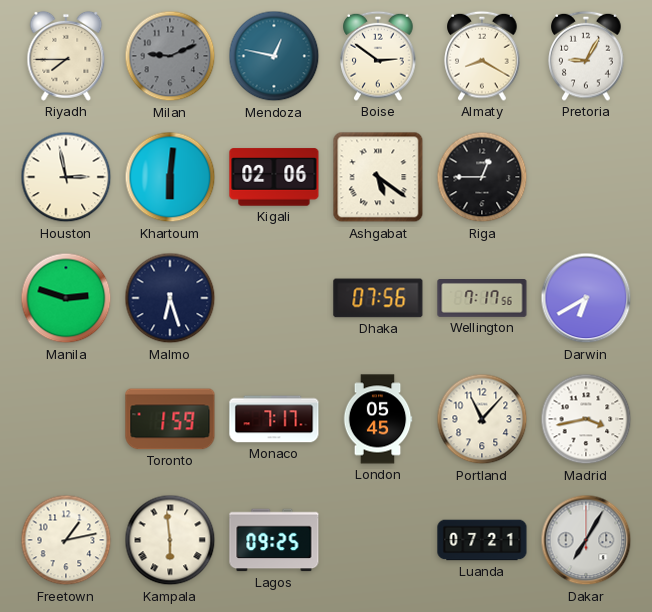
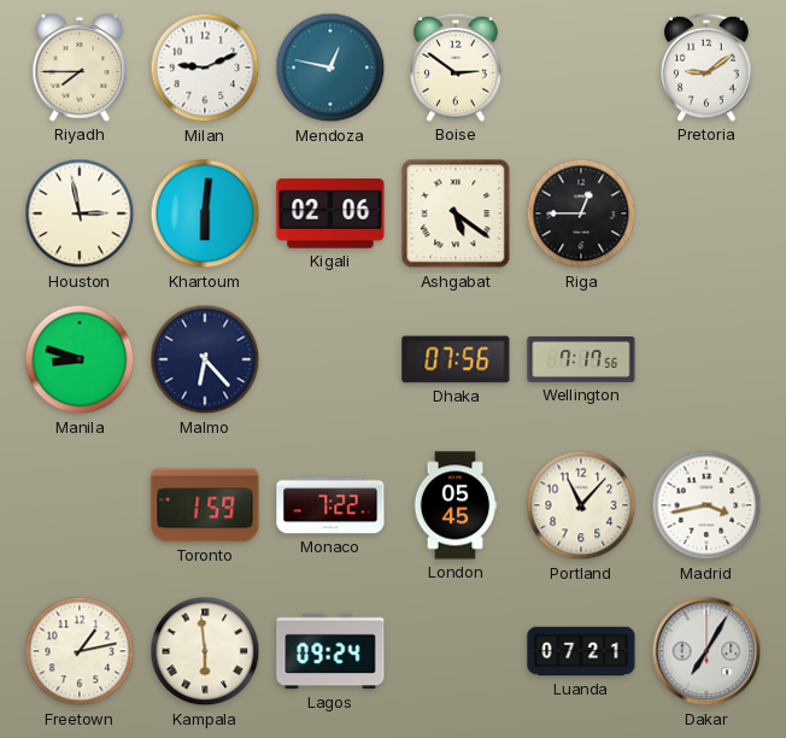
Milan dial: grey -> white
Almaty: 8:20 -> none
Pretoria: 9:05 -> 9:09
Manila: 2:48 -> 8:48
Malmo: 6:27 -> 6:23
Darwin: 6:40 -> none
Monaco: 7:17 -> 7:22
Lagos: 09:25 -> 09:24
